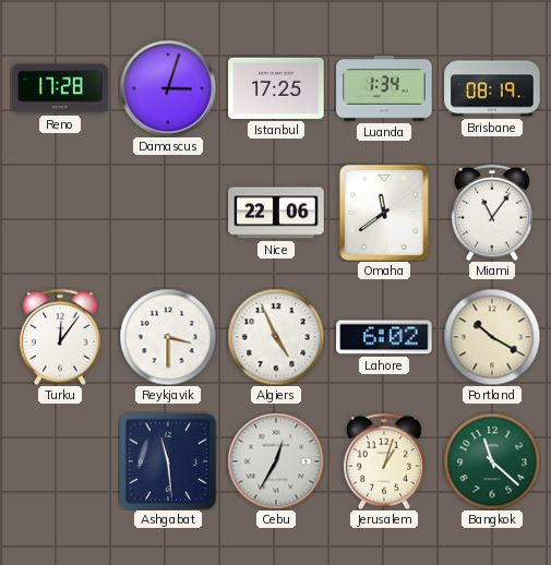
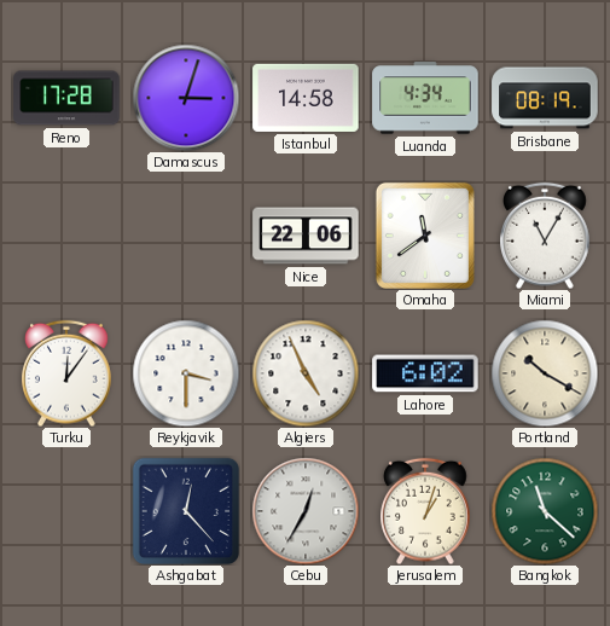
Istanbul: 17:25 -> 14:58
Luanda: 1:34 -> 4:34
Miami: 11:06 -> 11:05
Ashgabat: 11:29 -> 12:23
